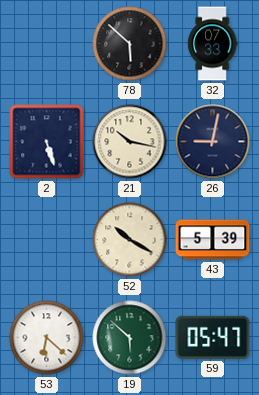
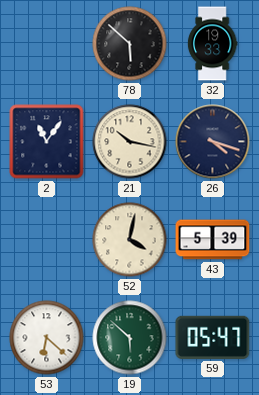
32: 07:33 -> 19:33
2: 5:27 -> 11:06
26: 9:02 -> 4:18
52: 10:20 -> 4:02
